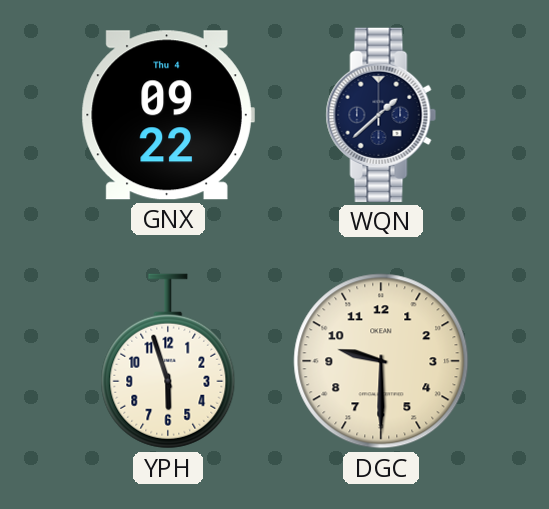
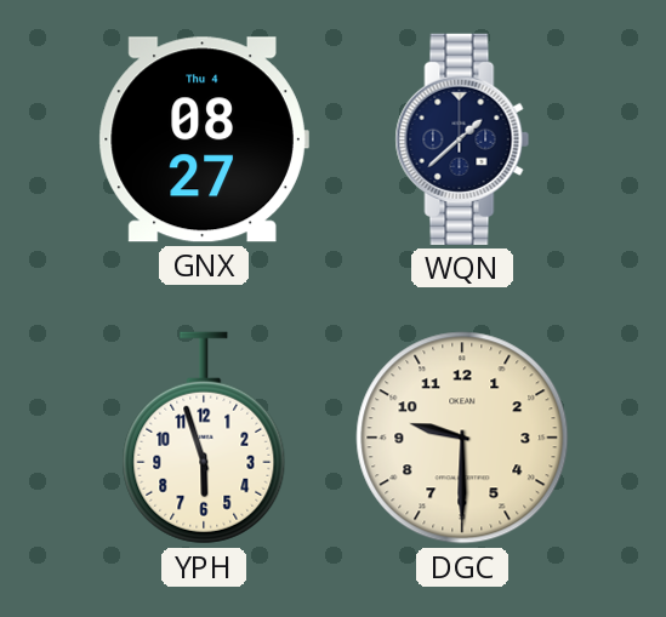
GNX: 09:22 -> 08:27
